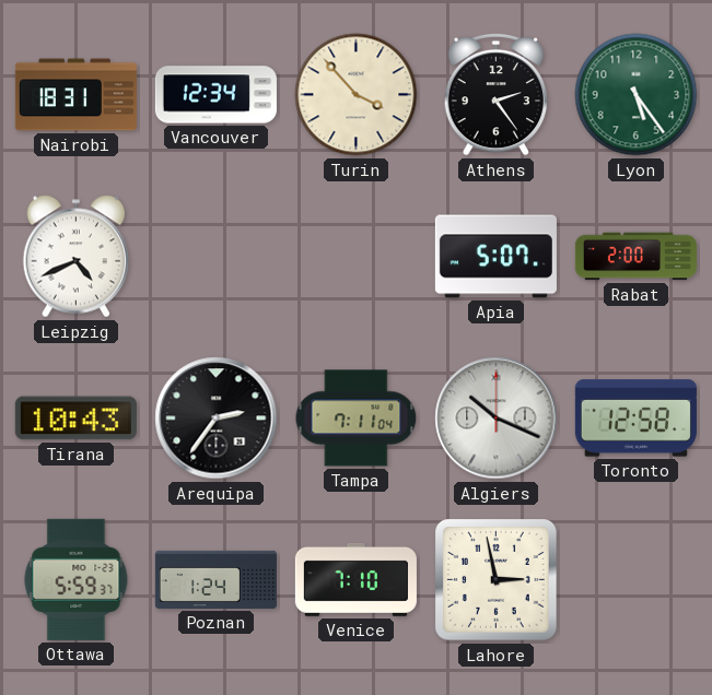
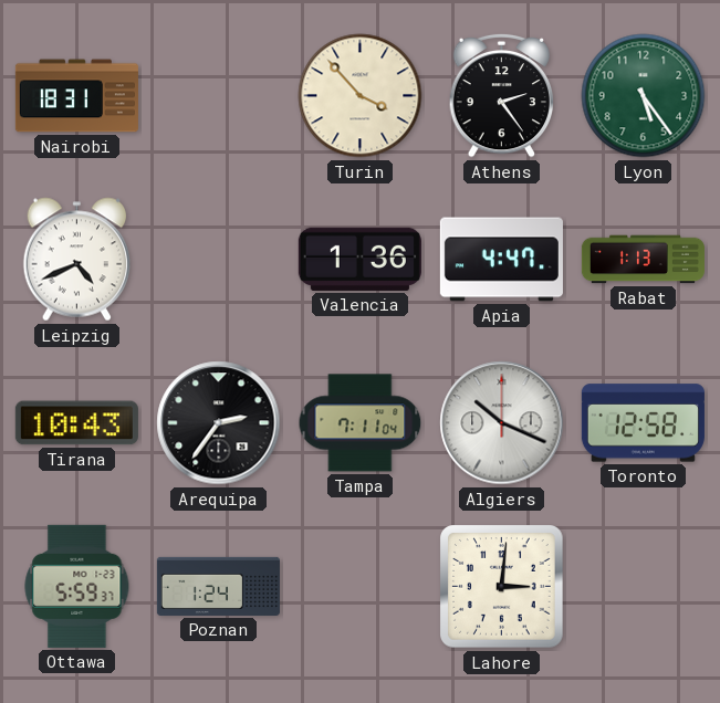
Vancouver: 12:34 -> none
Valencia: none -> 1:36
Apia: 5:07 -> 4:47
Rabat: 2:00 -> 1:13
Venice: 7:10 -> none
Lahore: 2:58 -> 3:01
